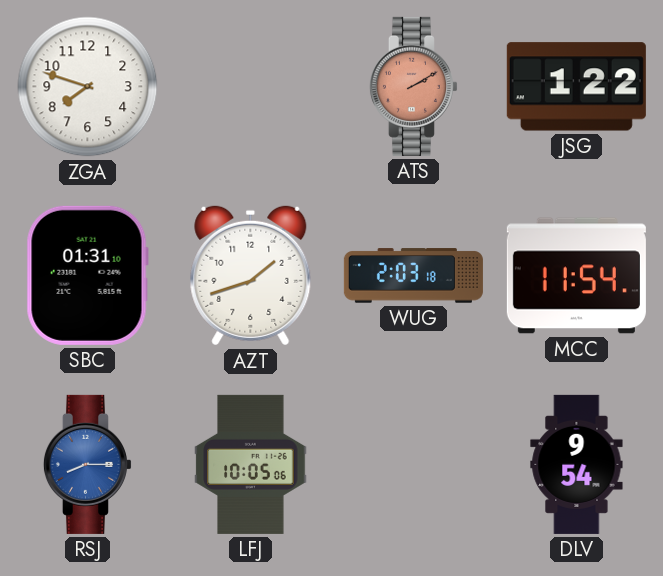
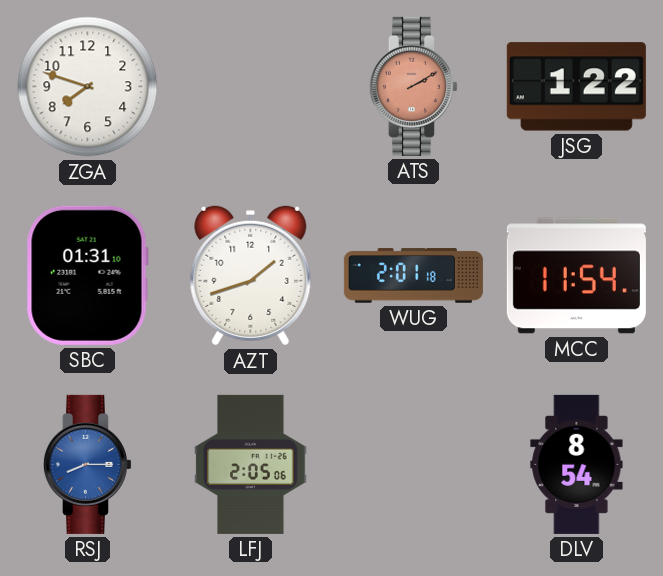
WUG: 2:03 -> 2:01
LFJ: 10:05 -> 2:05
DLV: 9:54 -> 8:54
